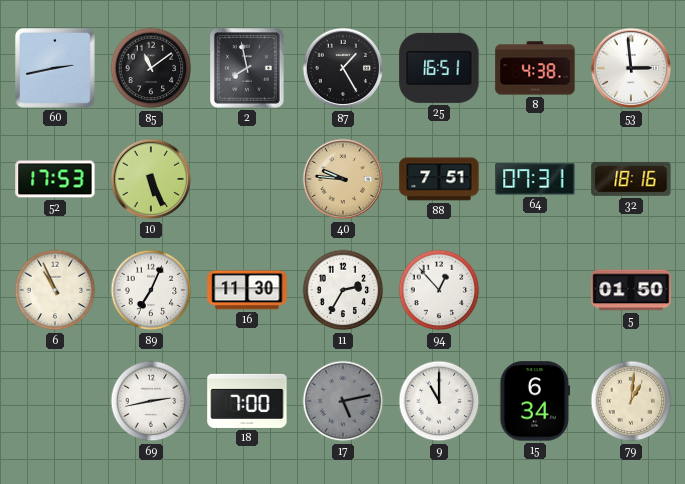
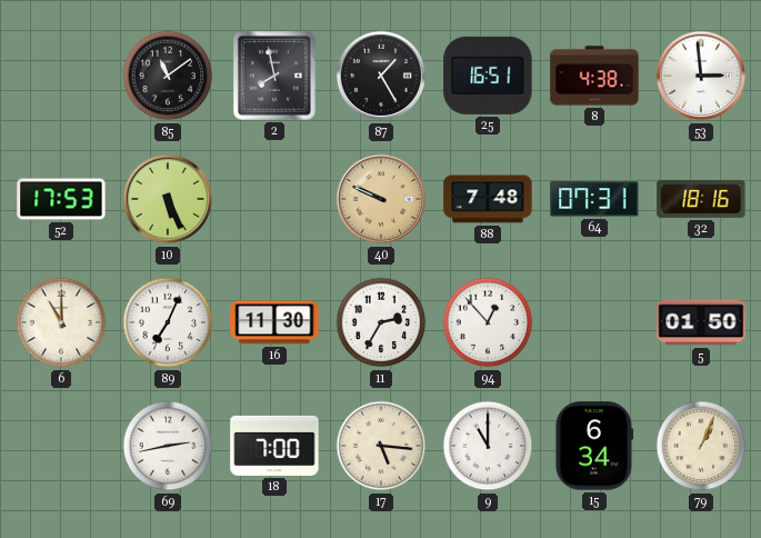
60: 2:43 -> none
40: 9:46 -> 9:49
88: 7:51 -> 7:48
6: 10:56 -> 11:00
17: 5:13 -> 5:16
17 dial: grey -> cream
79: 1:01 -> 1:04
